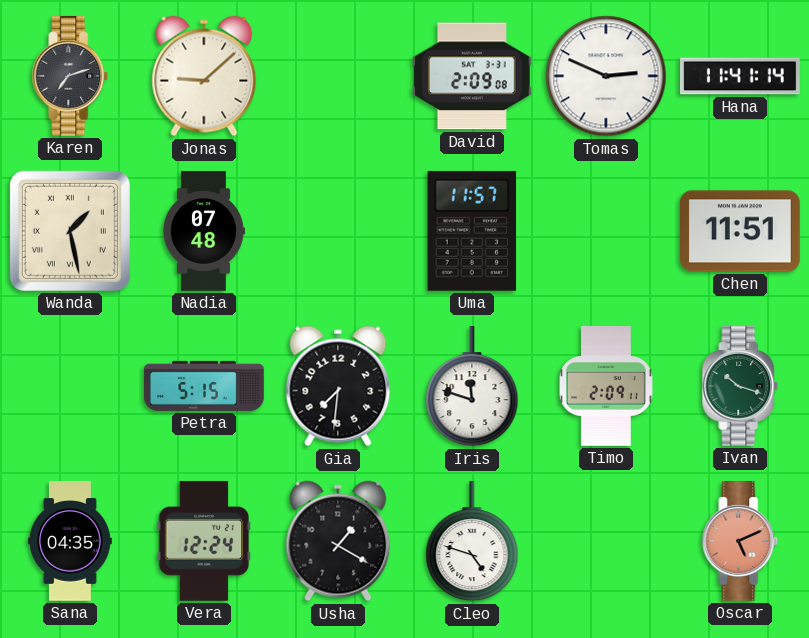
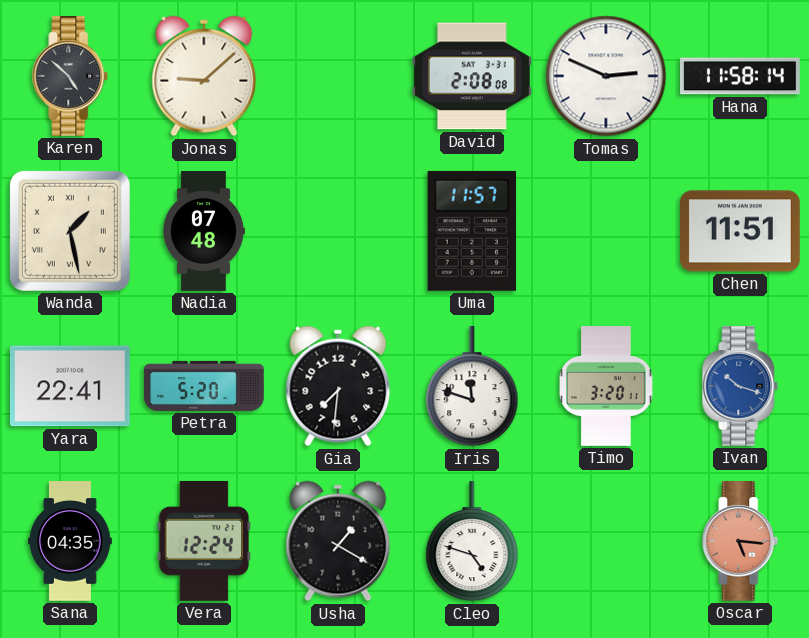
Karen: 7:12 -> 4:52
David: 2:09 -> 2:08
Hana: 11:41 -> 11:58
Yara: none -> 22:41
Petra: 5:15 -> 5:20
Timo: 2:09 -> 3:20
Ivan dial: green -> blue
Oscar: 5:11 -> 5:16
